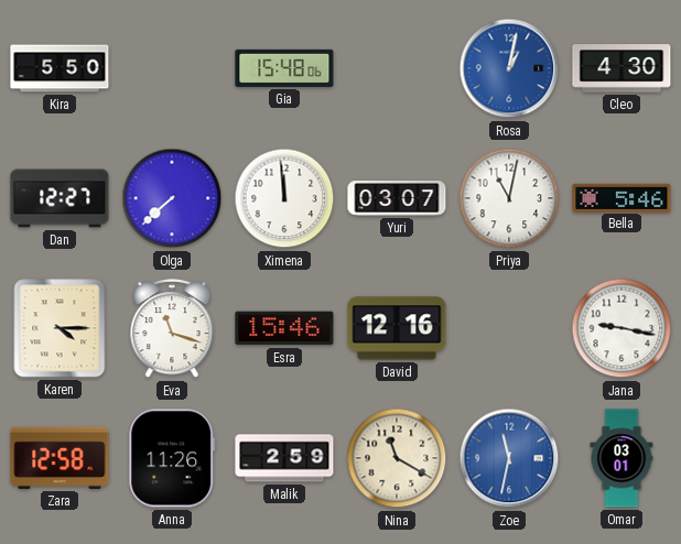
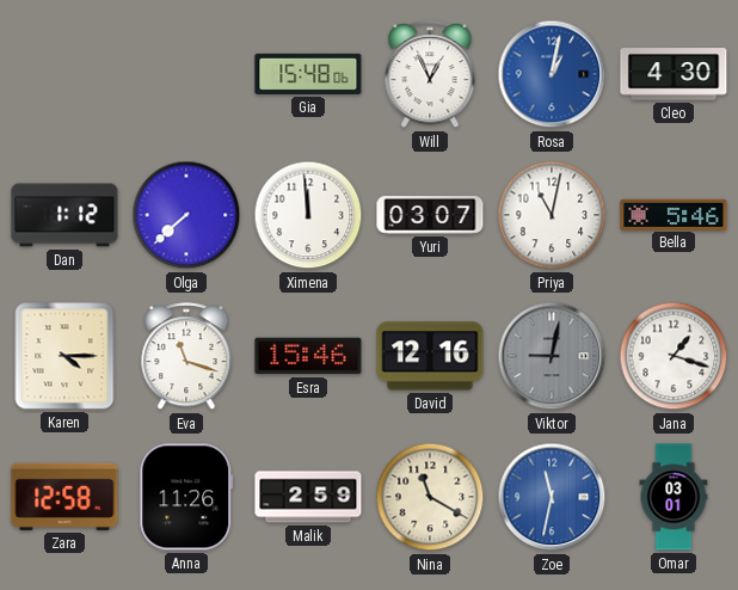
Kira: 5:50 -> none
Will: none -> 12:56
Dan: 12:27 -> 1:12
Viktor: none -> 9:02
Jana: 9:17 -> 1:18
